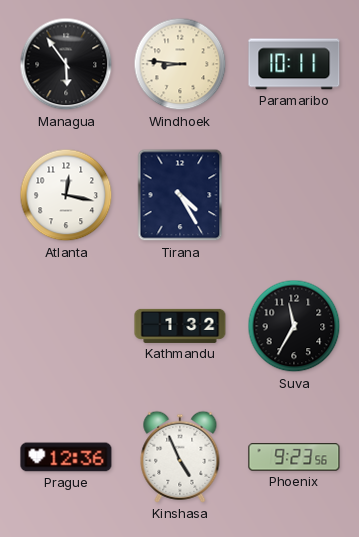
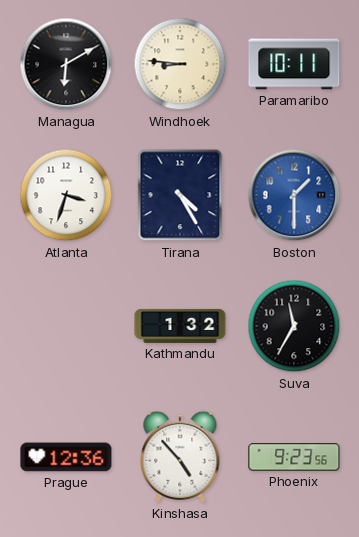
Managua: 5:54 -> 6:10
Atlanta: 12:17 -> 3:33
Boston: none -> 1:30
Kinshasa: 4:56 -> 4:53
